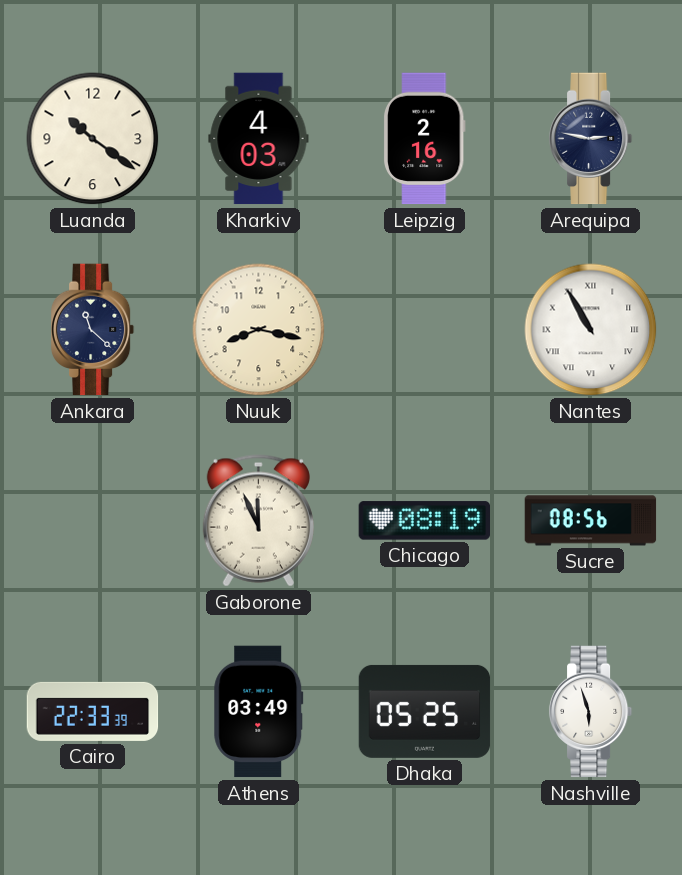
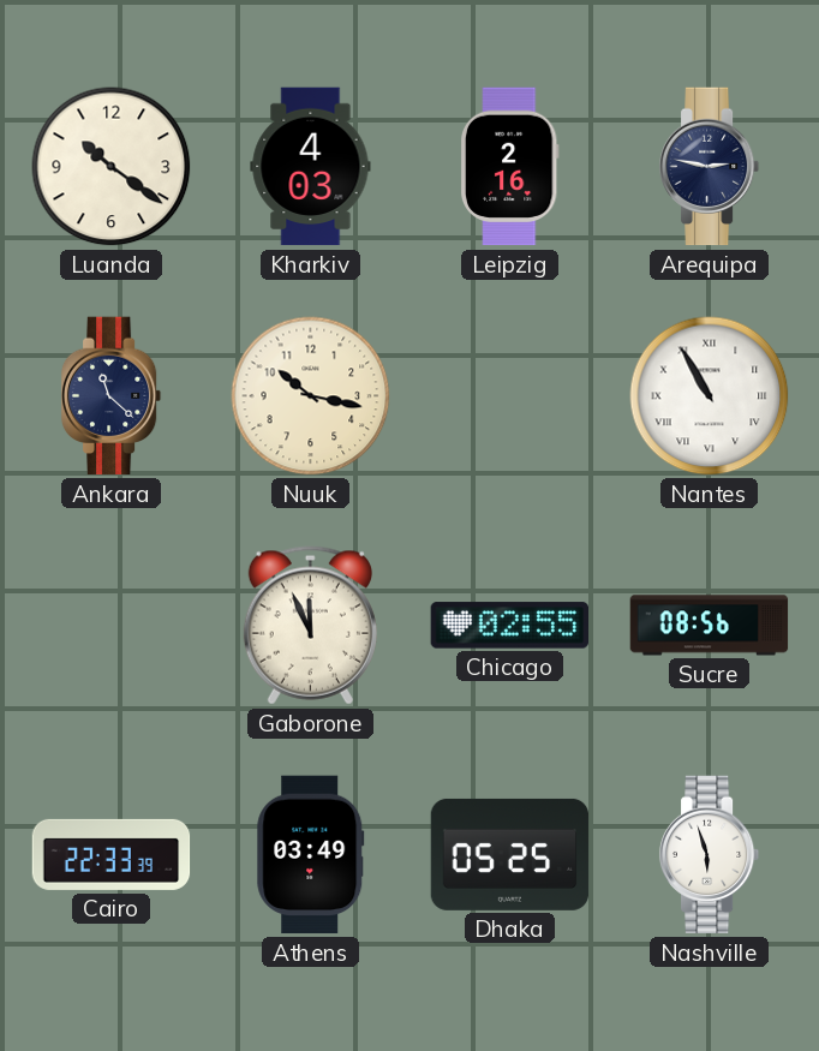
Nuuk: 8:17 -> 10:17
Chicago: 08:19 -> 02:55
